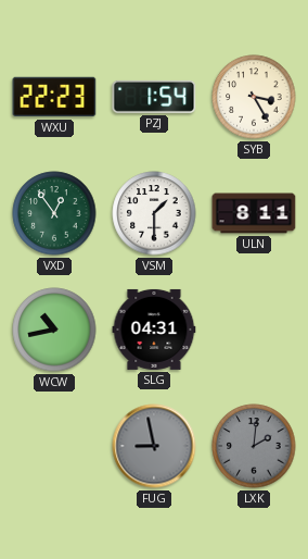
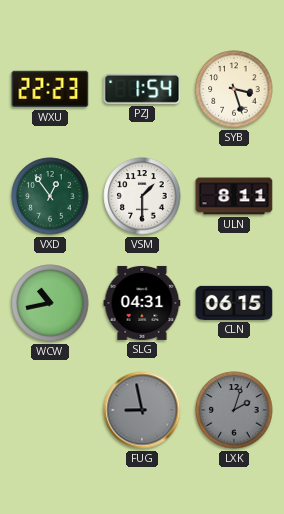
SYB: 3:25 -> 3:27
CLN: none -> 06:15
LXK: 2:01 -> 2:03
